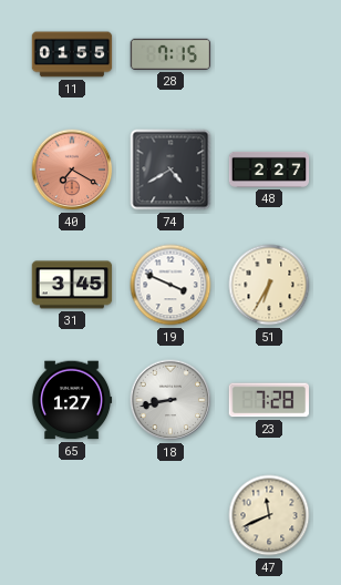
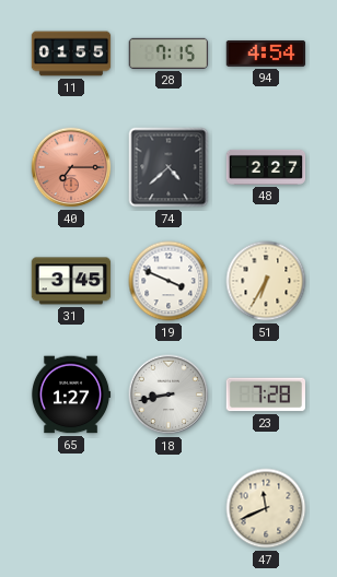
94: none -> 4:54
40: 7:20 -> 7:15
74: 4:40 -> 4:38
